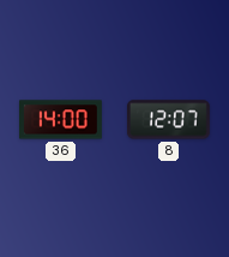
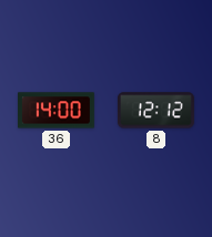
8: 12:07 -> 12:12
